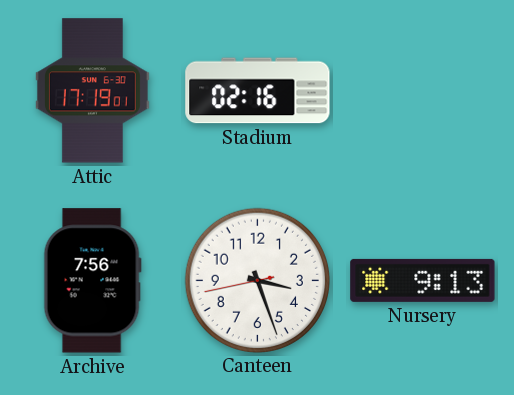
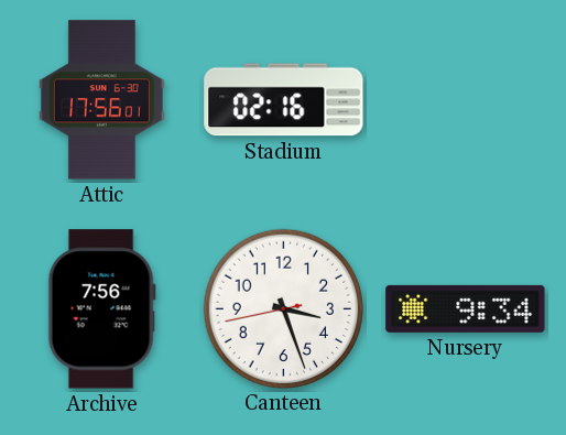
Attic: 17:19 -> 17:56
Nursery: 9:13 -> 9:34
